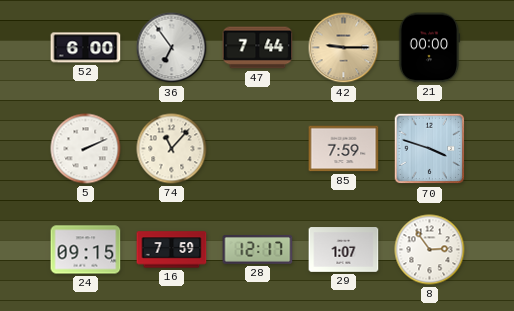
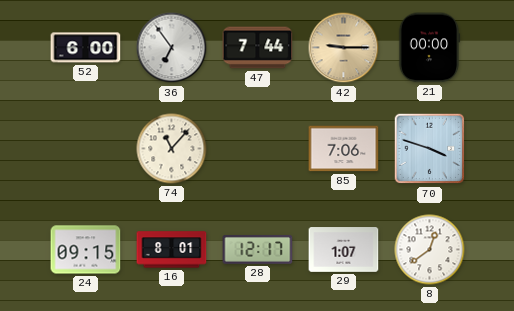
5: 2:11 -> none
85: 7:59 -> 7:06
16: 7:59 -> 8:01
8: 2:54 -> 12:39
